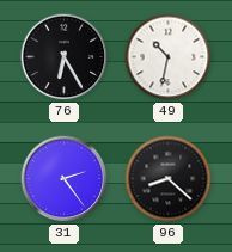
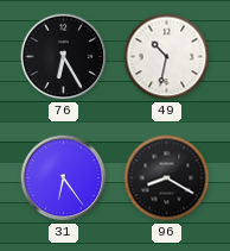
31: 2:24 -> 6:24
96: 8:22 -> 8:20
